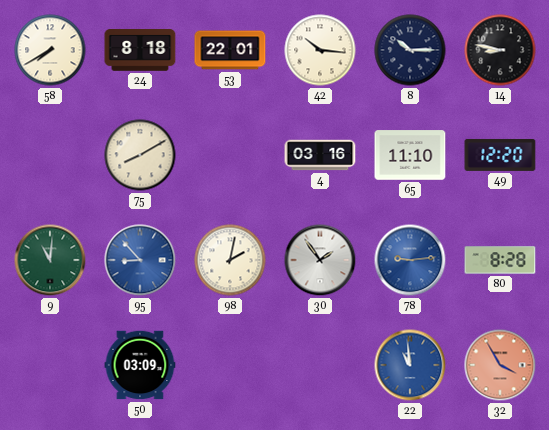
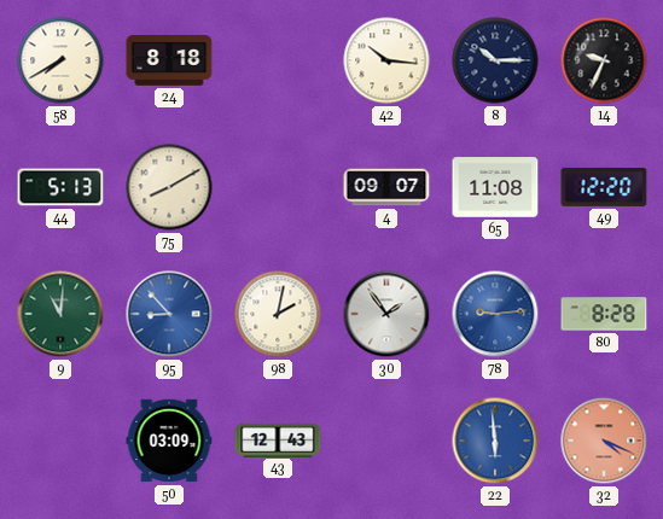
53: 22:01 -> none
14: 8:47 -> 9:34
44: none -> 5:13
4: 03:16 -> 09:07
65: 11:10 -> 11:08
43: none -> 12:43
22: 10:59 -> 5:59
32: 3:55 -> 4:19
